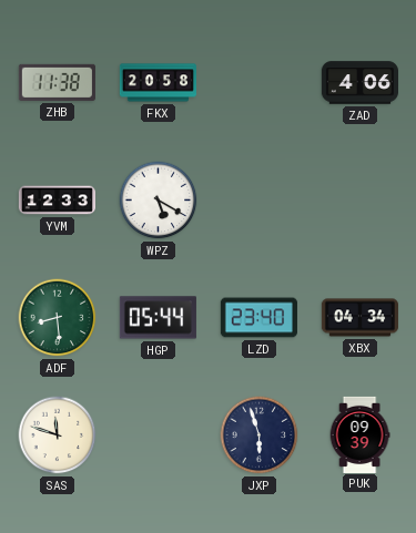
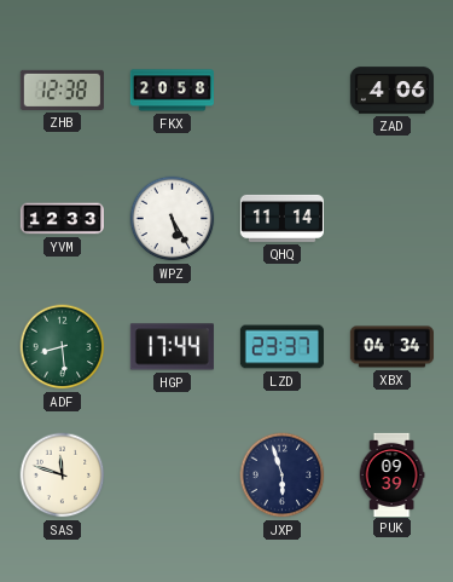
ZHB: 11:38 -> 12:38
WPZ: 5:20 -> 5:25
QHQ: none -> 11:14
HGP: 05:44 -> 17:44
LZD: 23:40 -> 23:37
